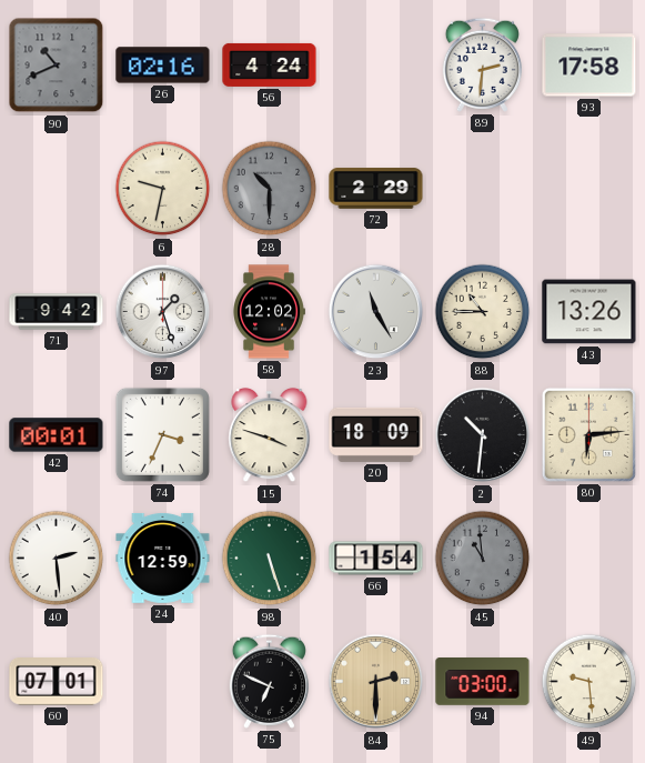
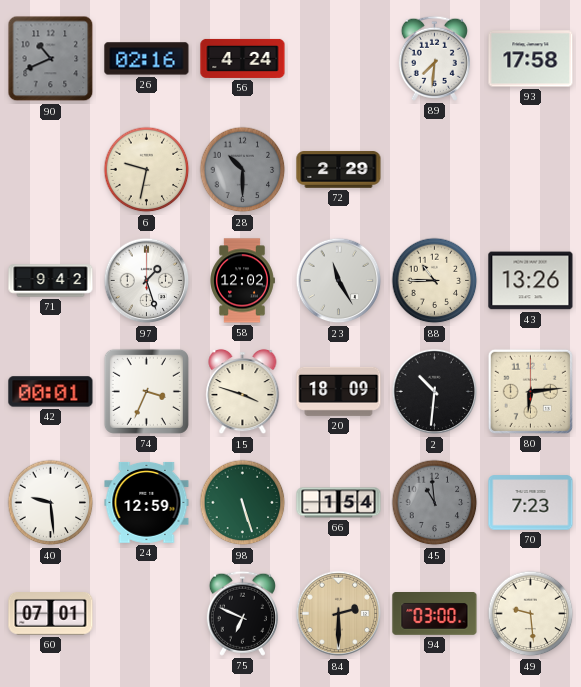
89: 2:31 -> 7:31
40: 2:29 -> 9:29
70: none -> 7:23
